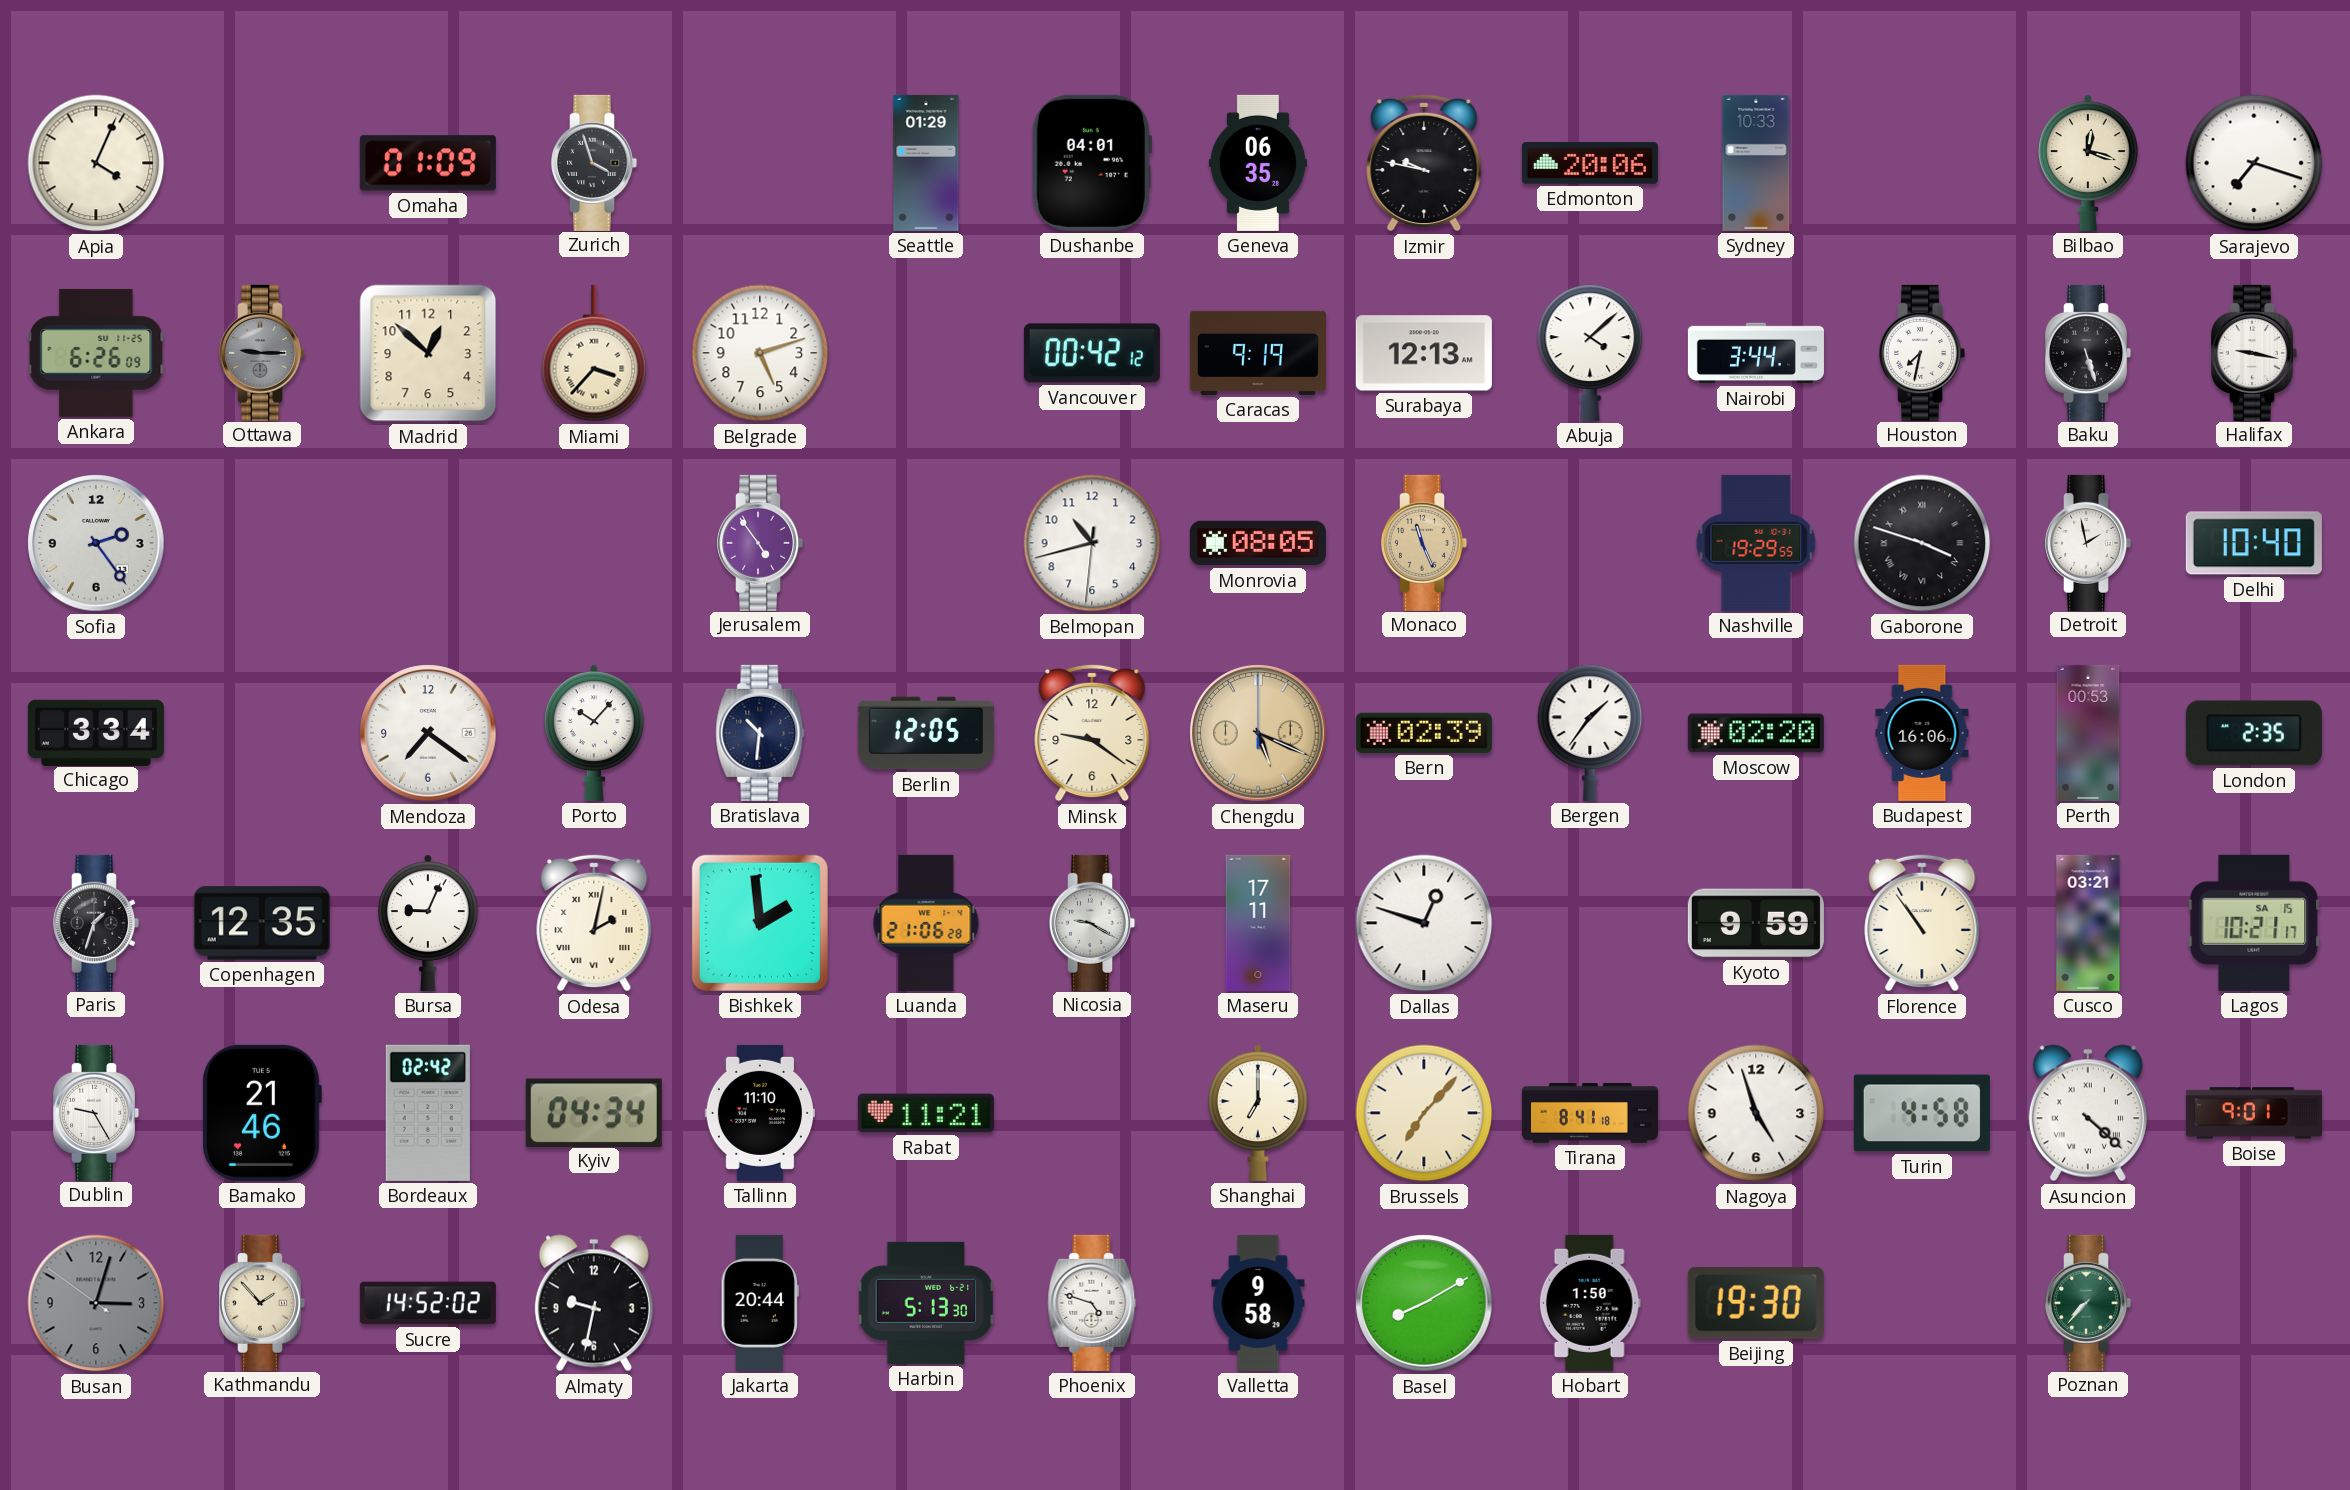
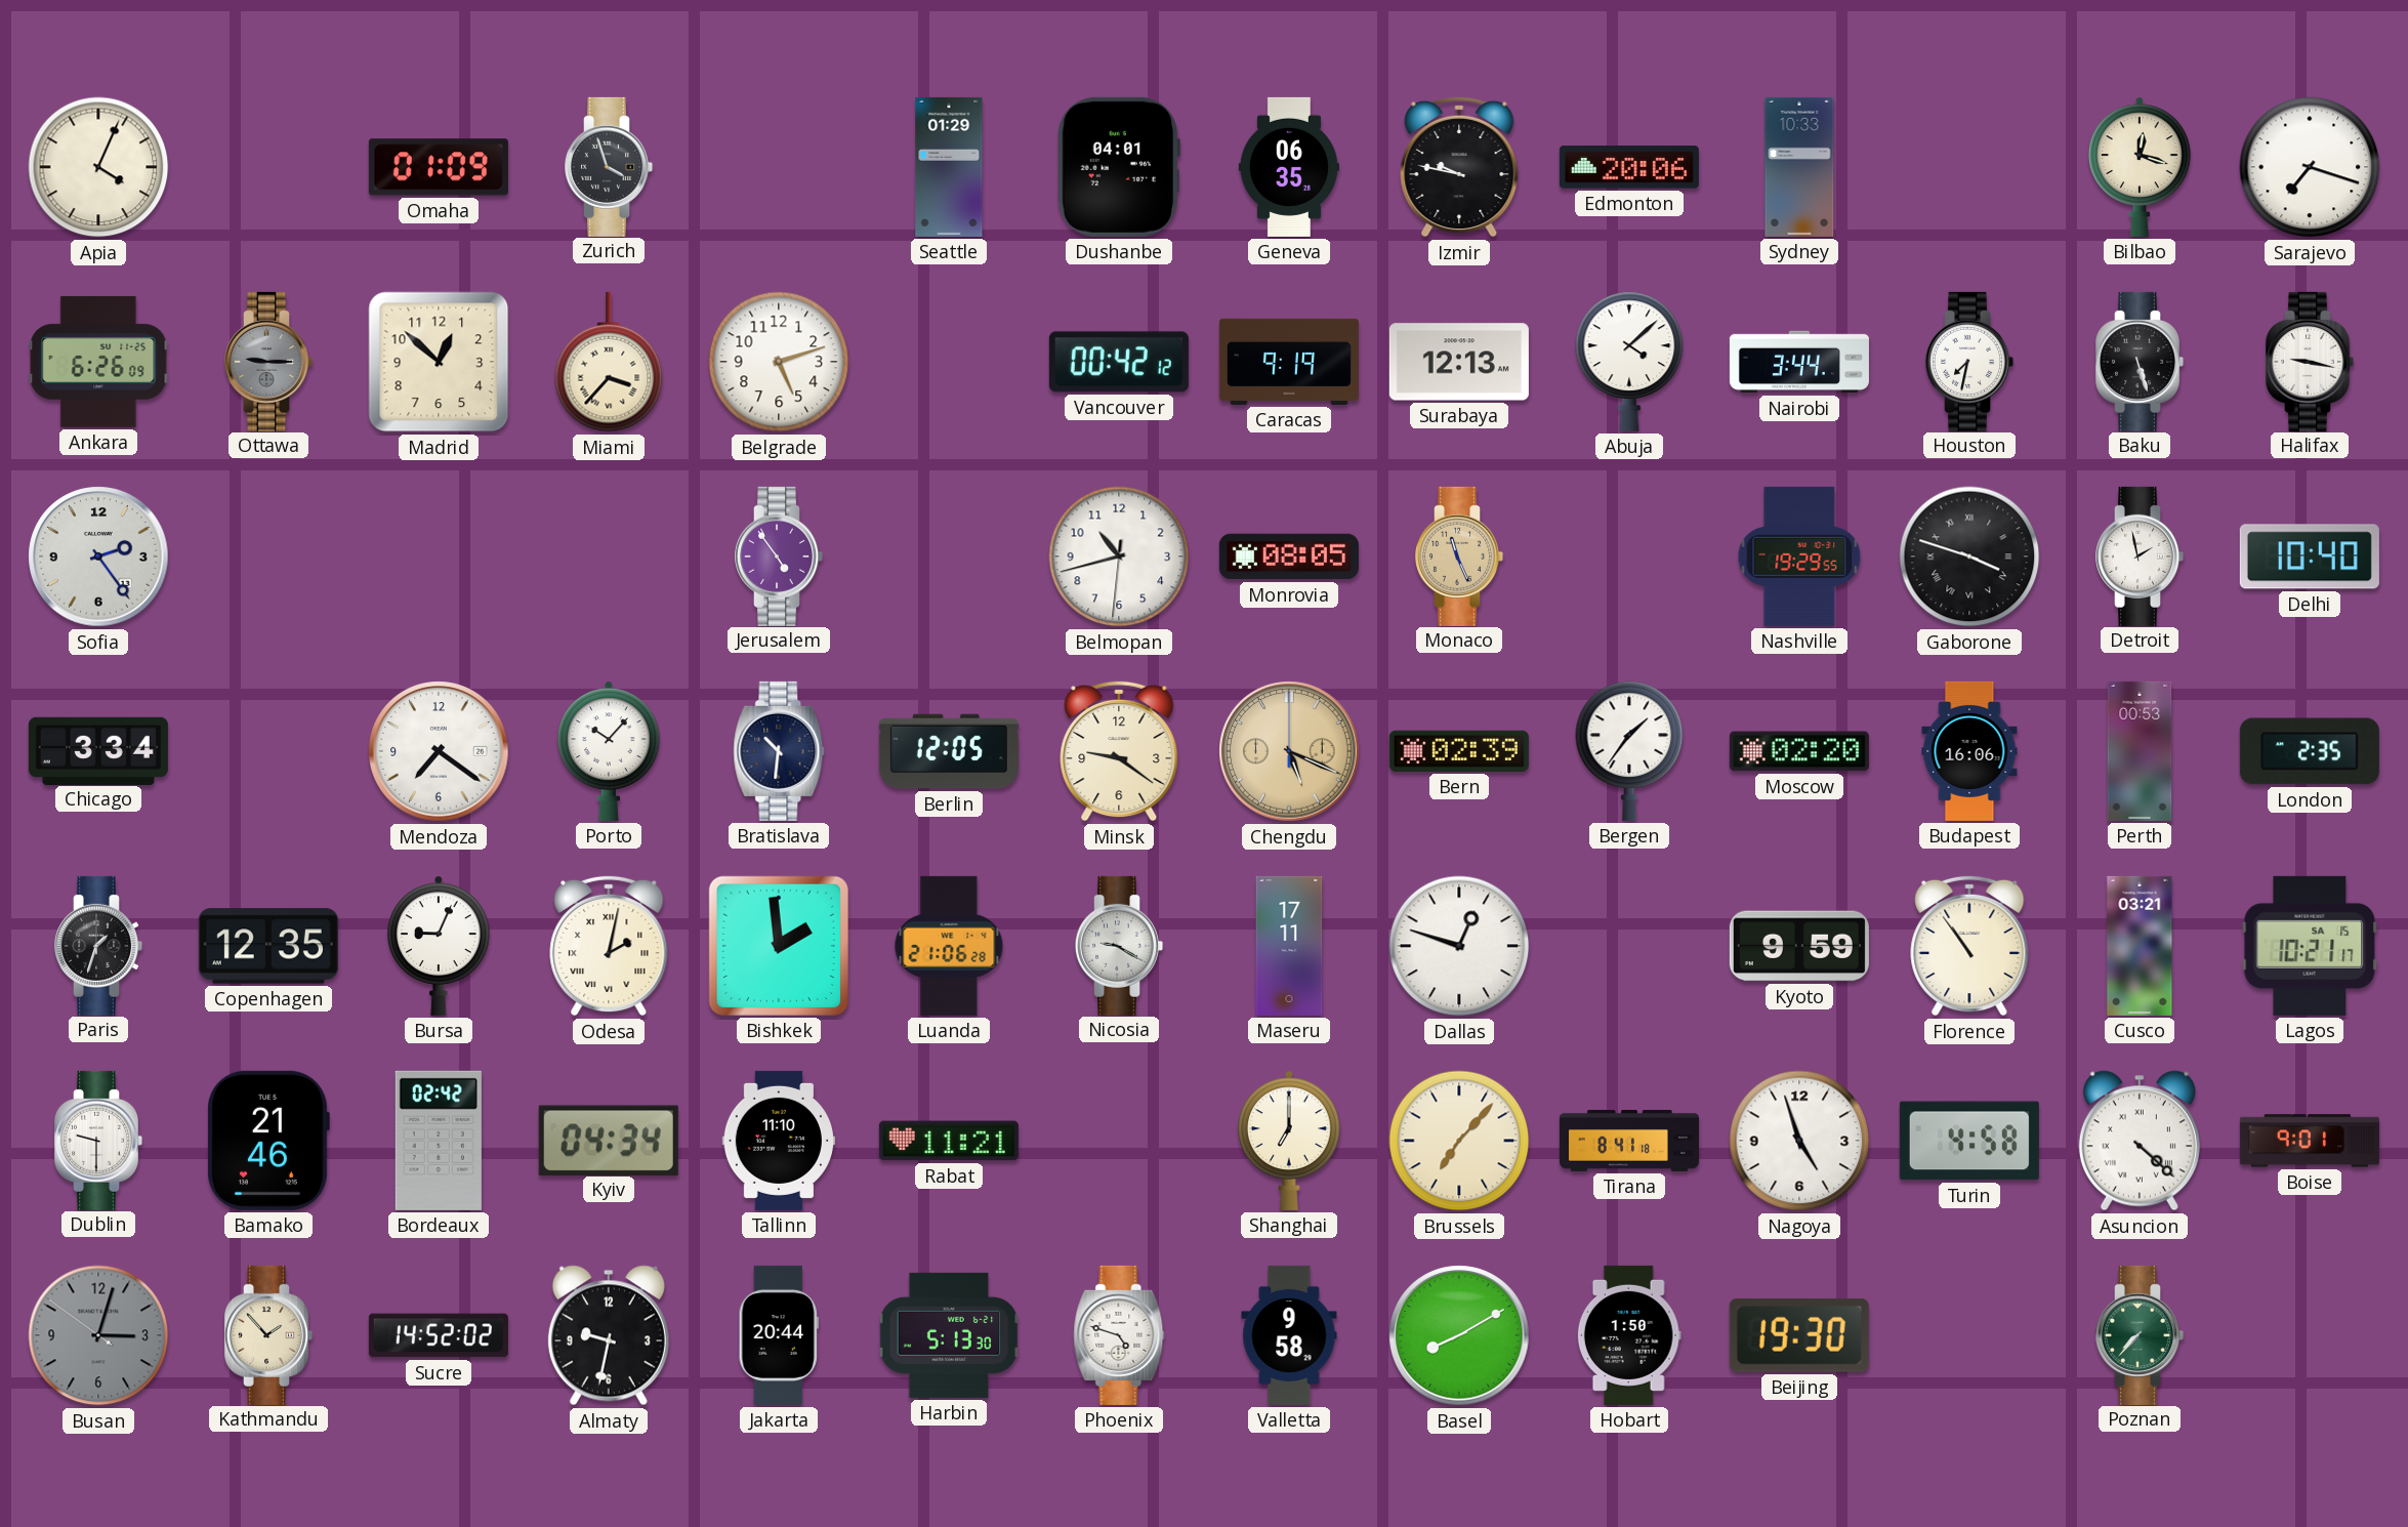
Dublin: 9:25 -> 9:30
